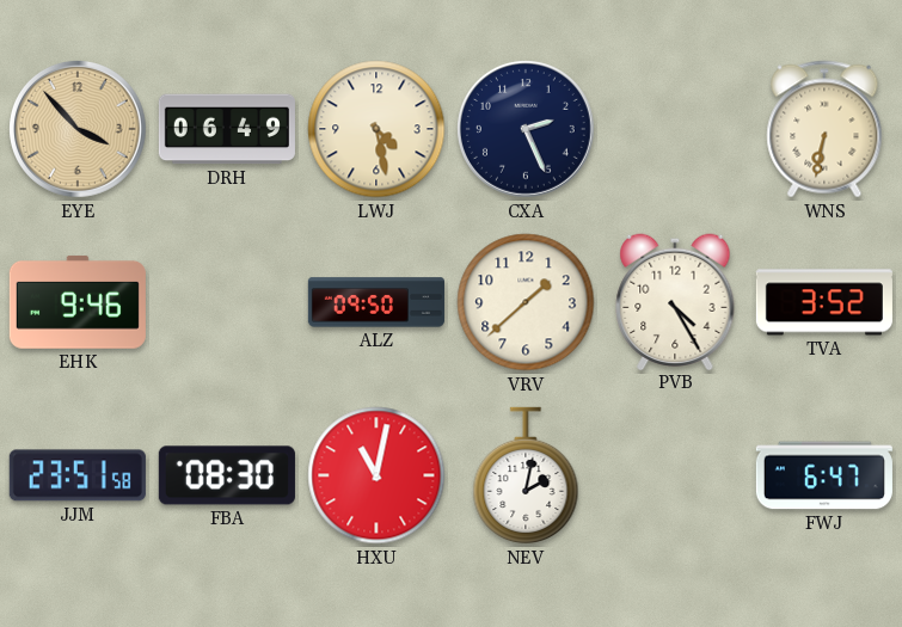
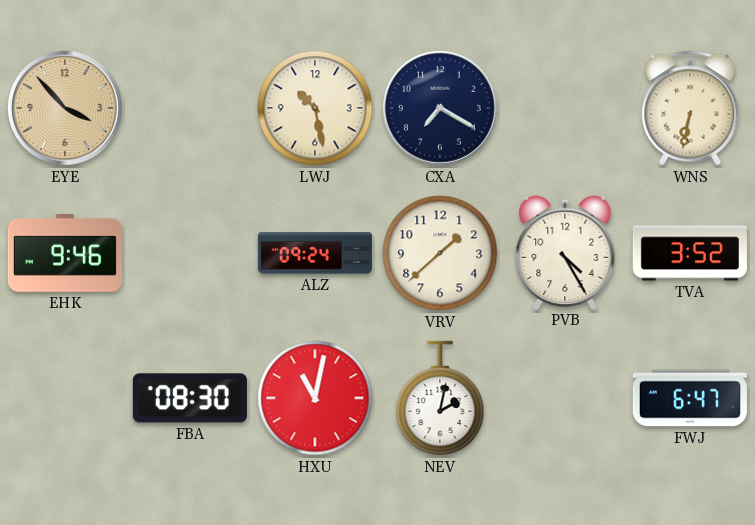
DRH: 06:49 -> none
LWJ: 4:28 -> 10:28
CXA: 2:26 -> 7:20
ALZ: 09:50 -> 09:24
JJM: 23:51 -> none
